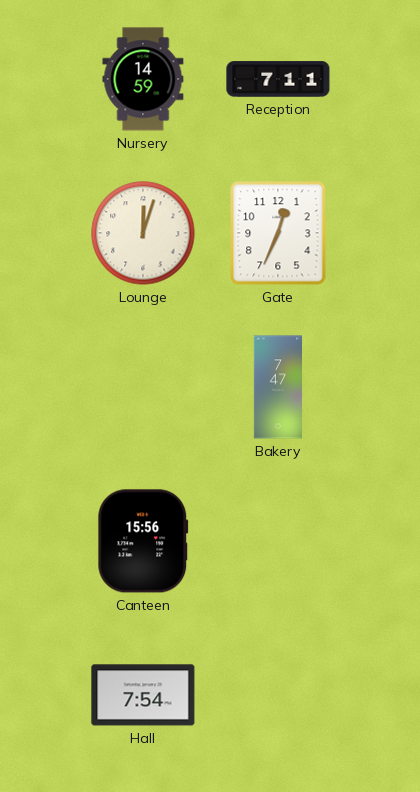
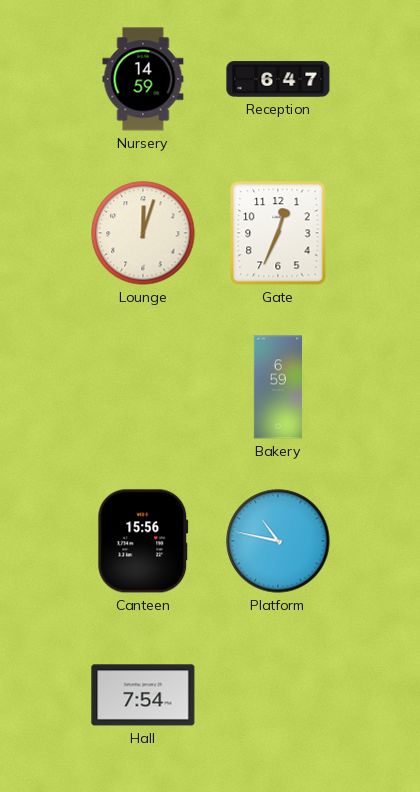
Reception: 7:11 -> 6:47
Bakery: 7:47 -> 6:59
Platform: none -> 10:47
